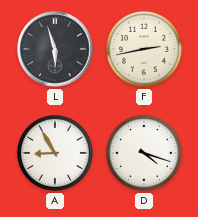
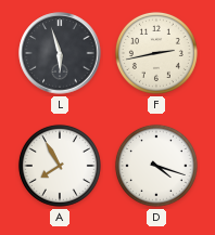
A: 8:55 -> 7:55
